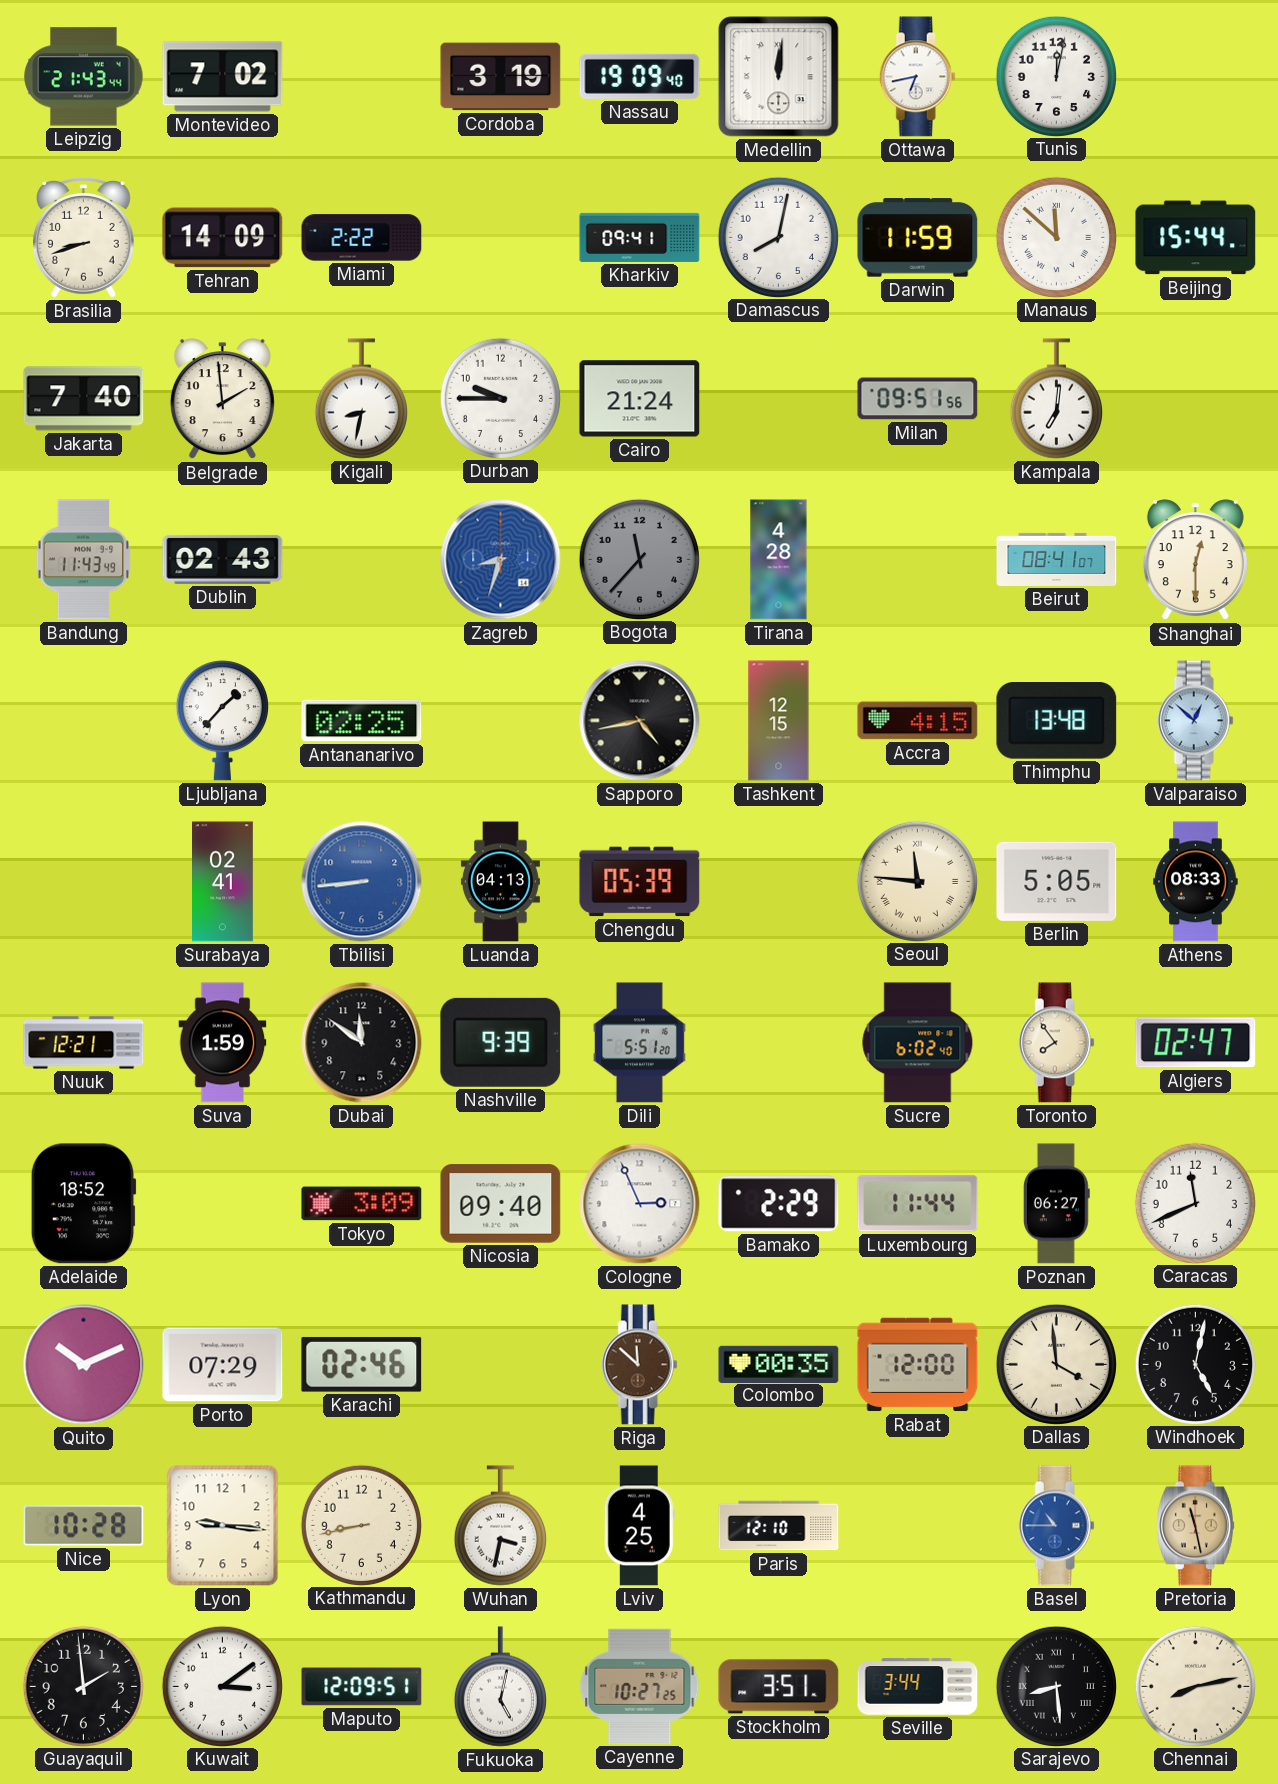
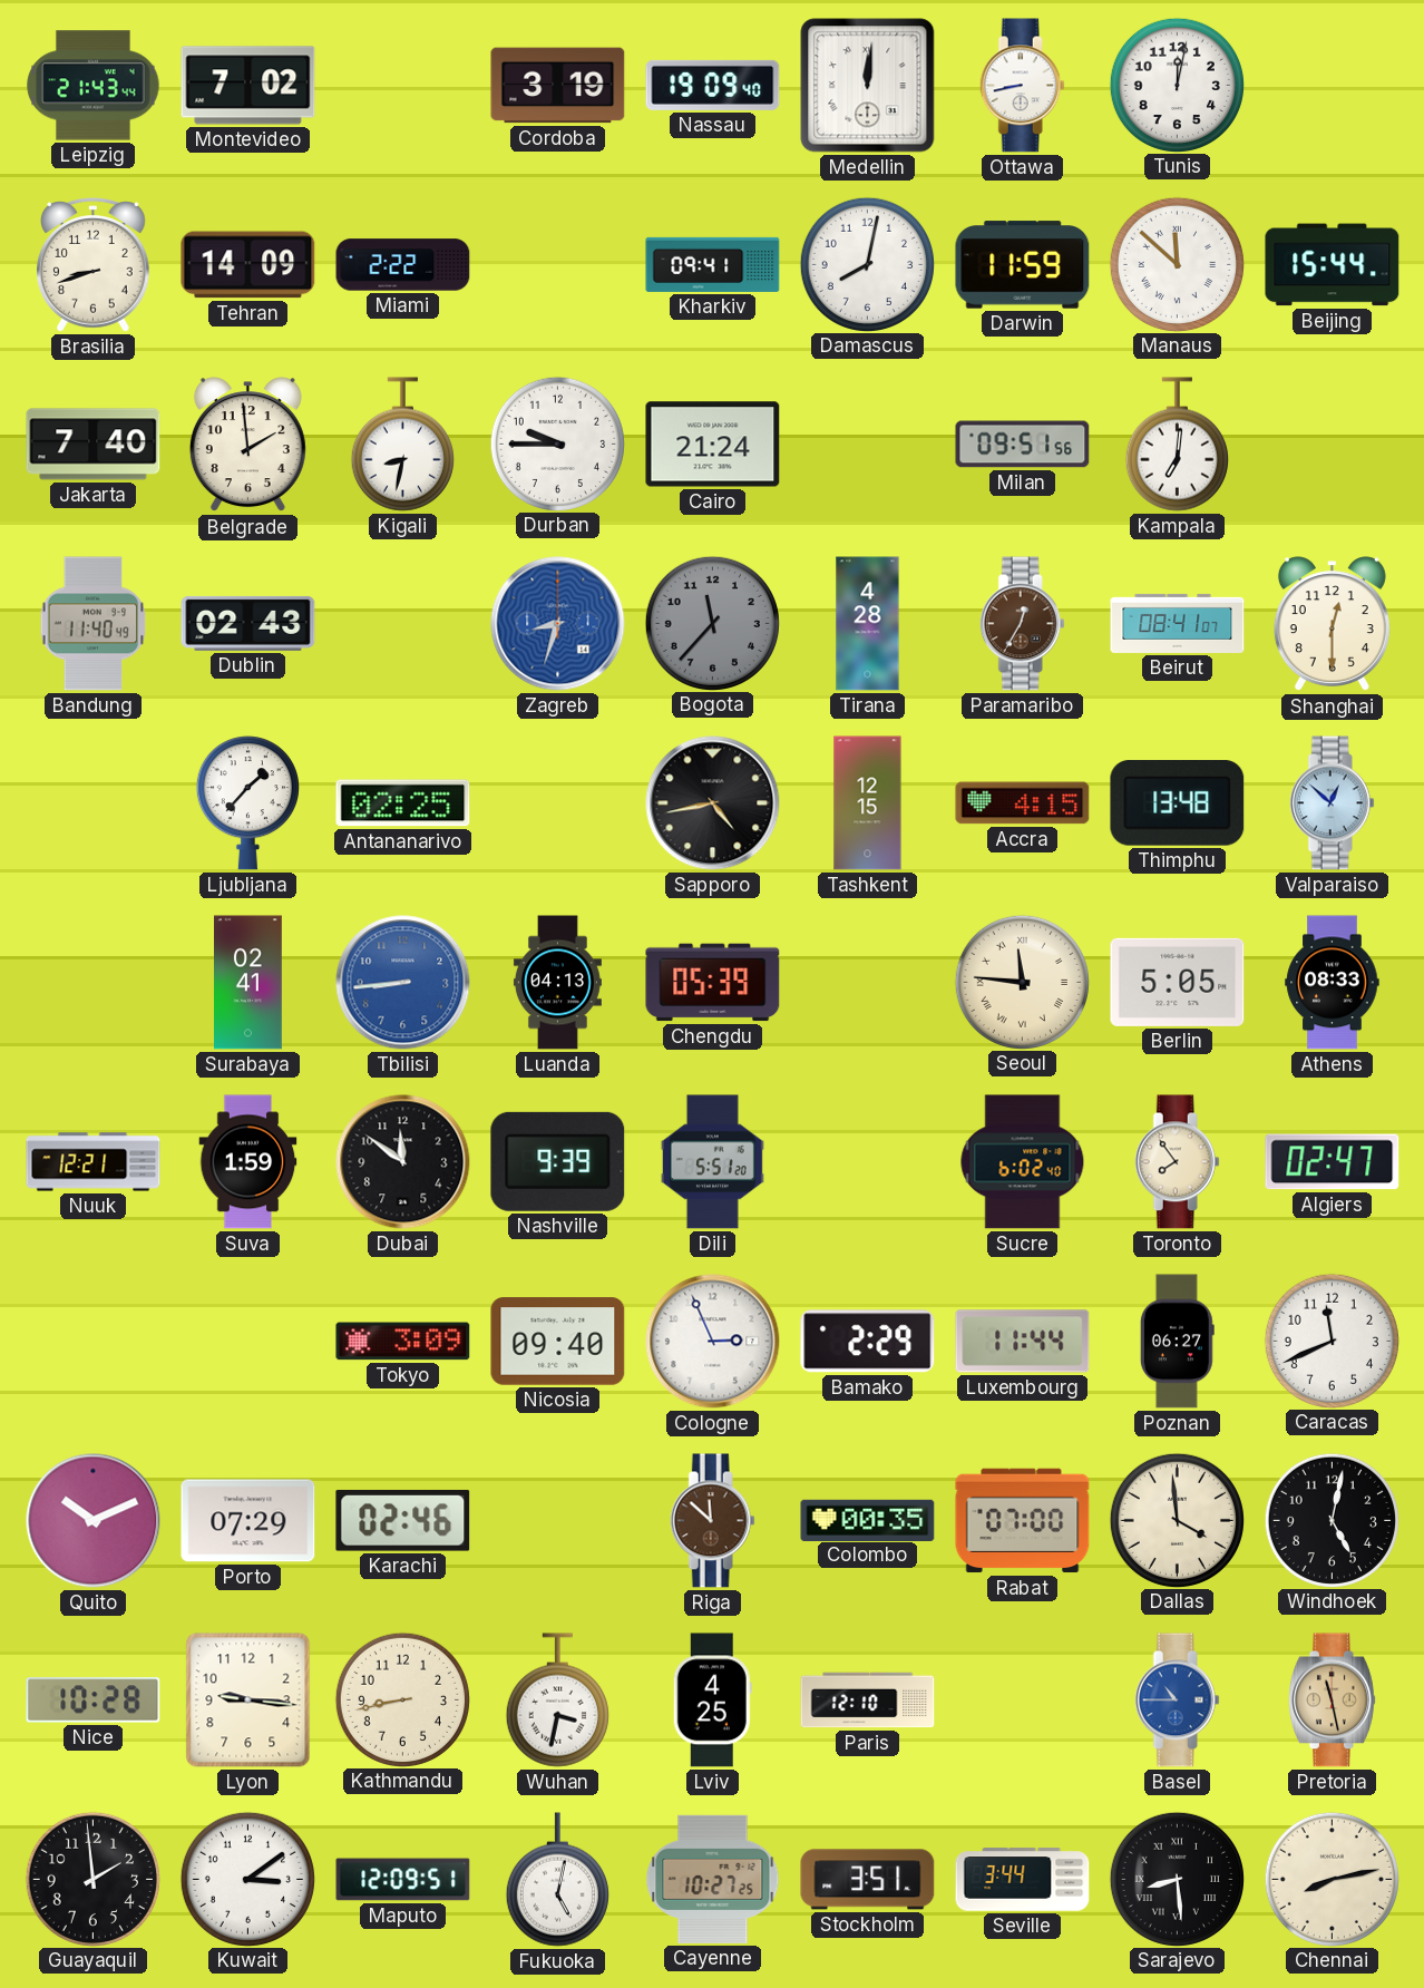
Ottawa: 6:43 -> 8:43
Bandung: 11:43 -> 11:40
Paramaribo: none -> 12:35
Adelaide: 18:52 -> none
Rabat: 12:00 -> 07:00
